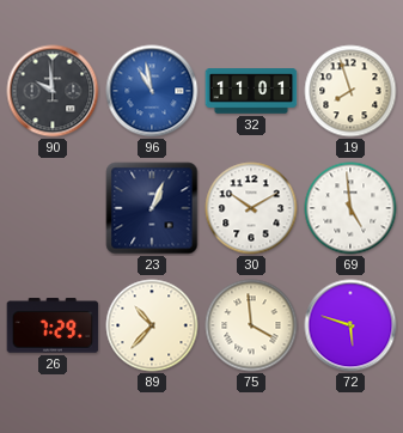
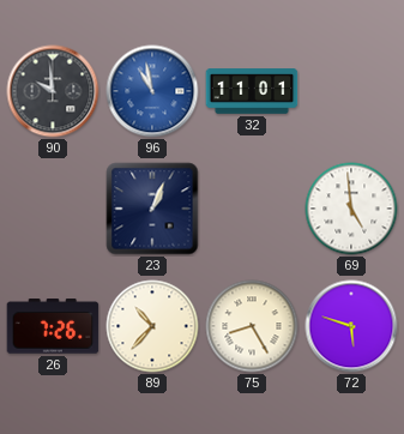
19: 7:57 -> none
30: 10:10 -> none
26: 7:29 -> 7:26
75: 3:59 -> 8:25
